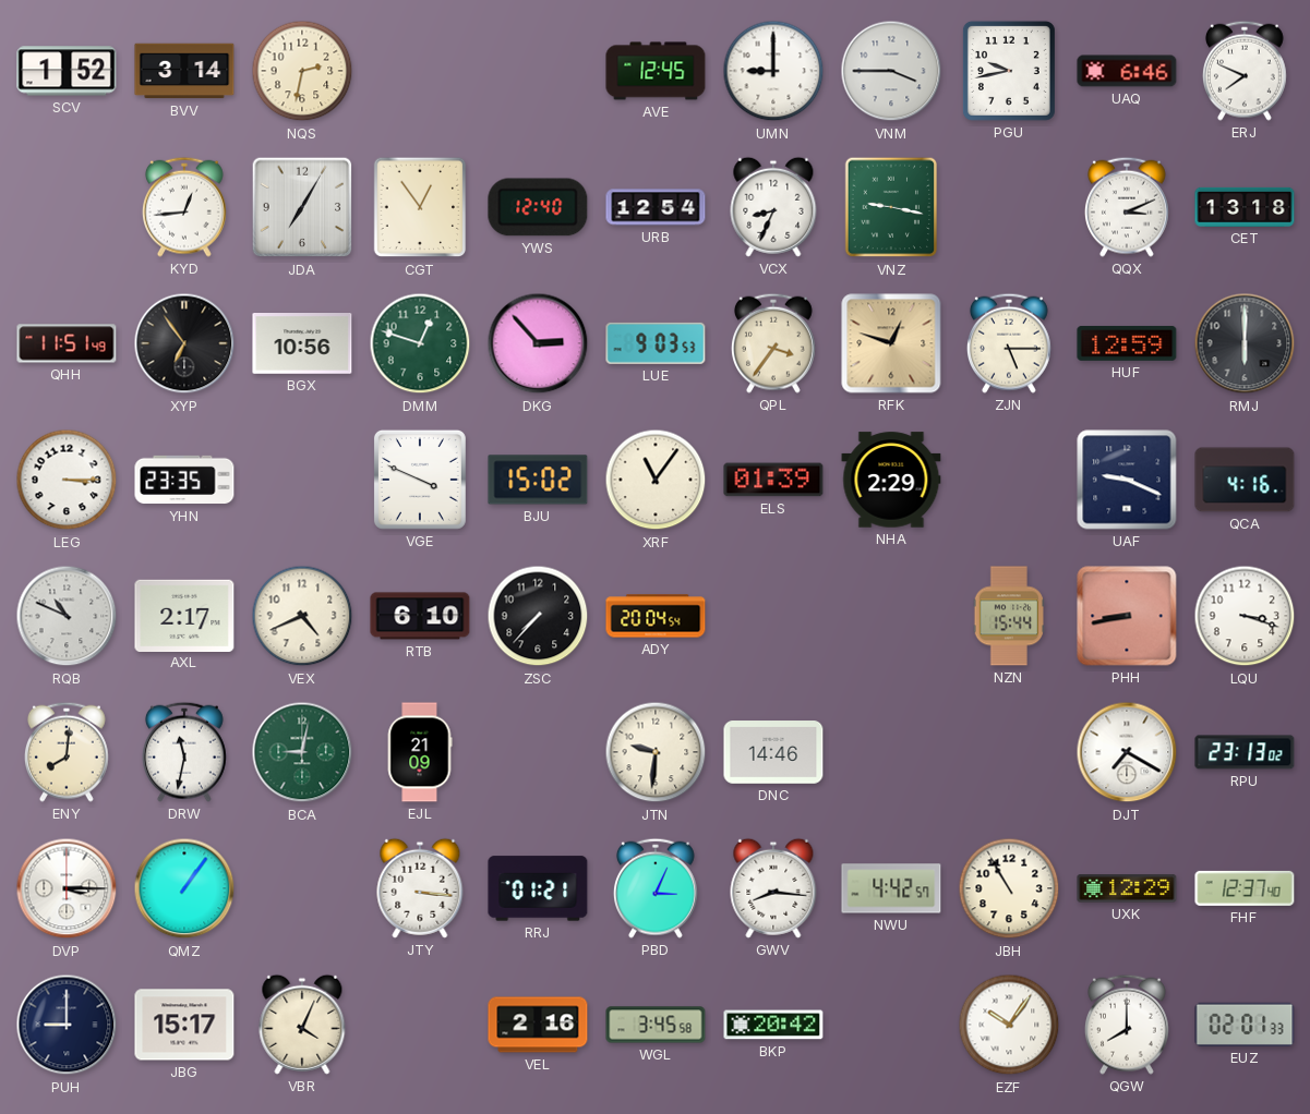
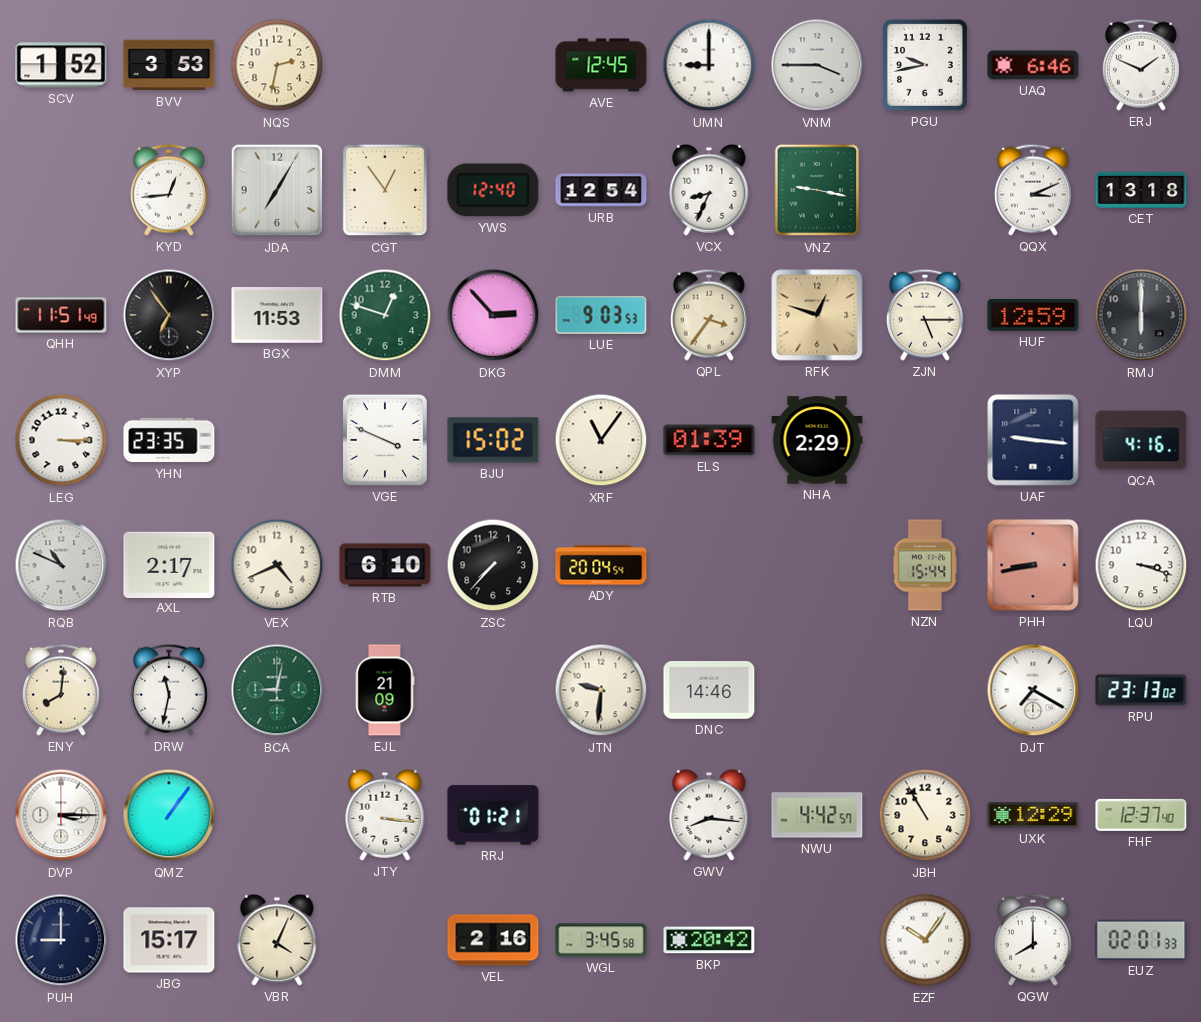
BVV: 3:14 -> 3:53
ERJ: 7:49 -> 1:49
BGX: 10:56 -> 11:53
UAF: 9:19 -> 9:16
PBD: 3:04 -> none
